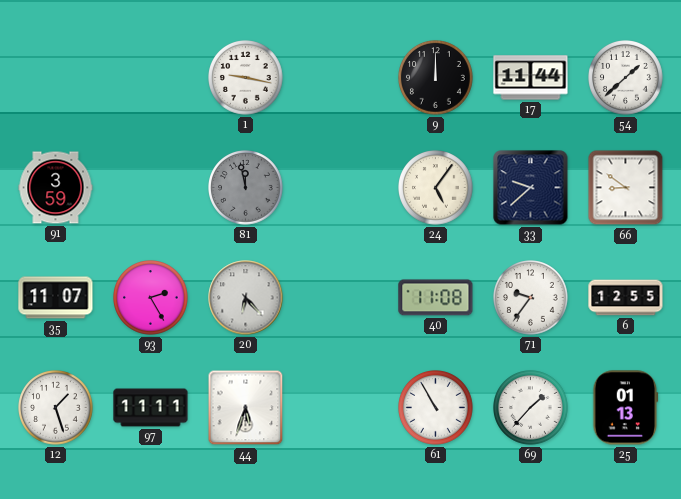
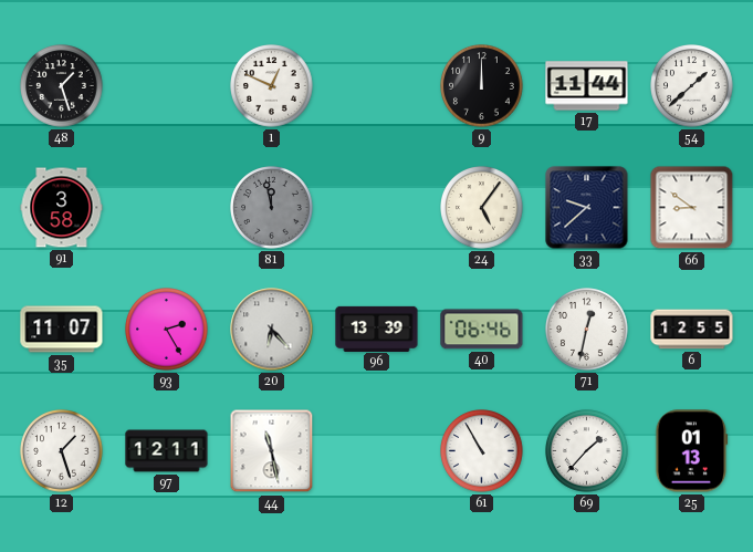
48: none -> 1:27
1: 9:17 -> 12:49
91: 3:59 -> 3:58
96: none -> 13:39
40: 11:08 -> 06:46
71: 9:36 -> 12:32
97: 11:11 -> 12:11
44: 5:33 -> 11:28
